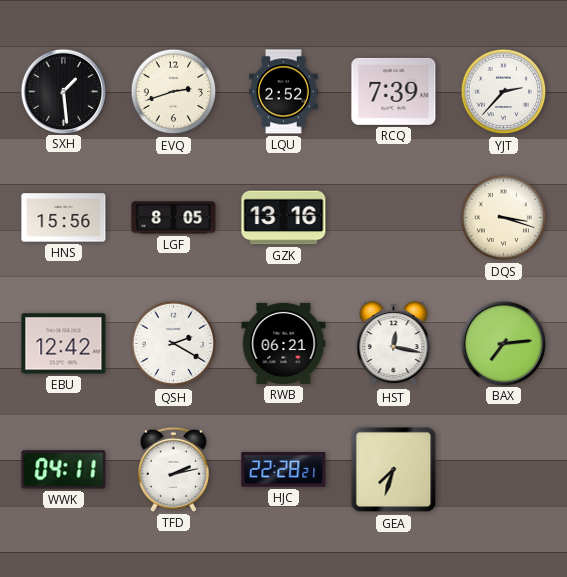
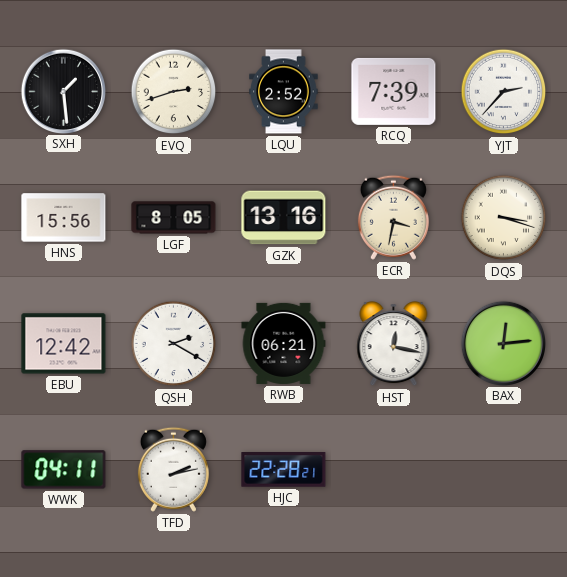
ECR: none -> 3:32
BAX: 7:14 -> 12:14
GEA: 7:33 -> none
